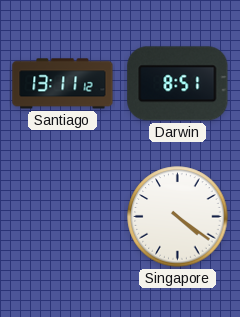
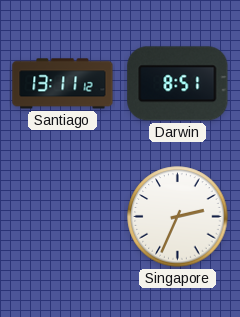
Singapore: 4:21 -> 2:34
